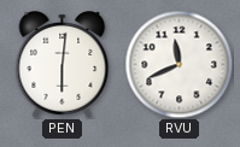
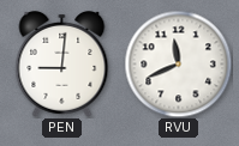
PEN: 6:01 -> 9:01
